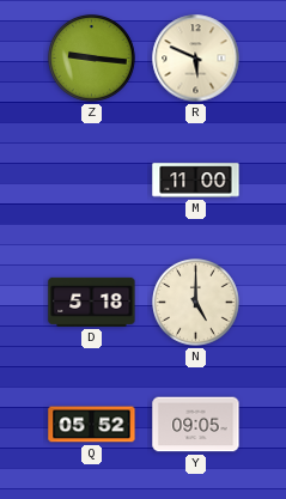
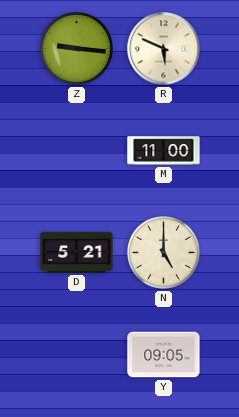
D: 5:18 -> 5:21
Q: 05:52 -> none
